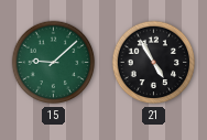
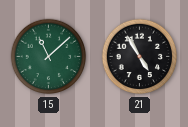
15: 9:08 -> 11:08
